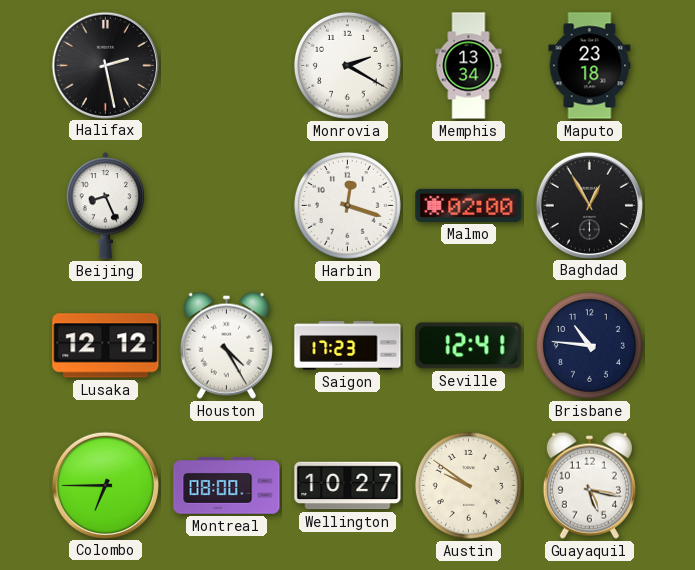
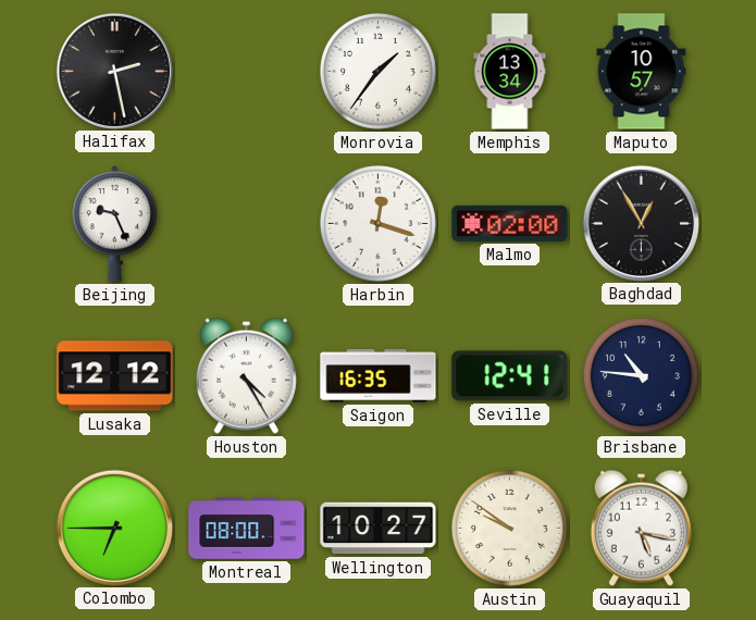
Monrovia: 2:20 -> 1:36
Maputo: 23:18 -> 10:57
Beijing: 8:26 -> 9:26
Saigon: 17:23 -> 16:35
